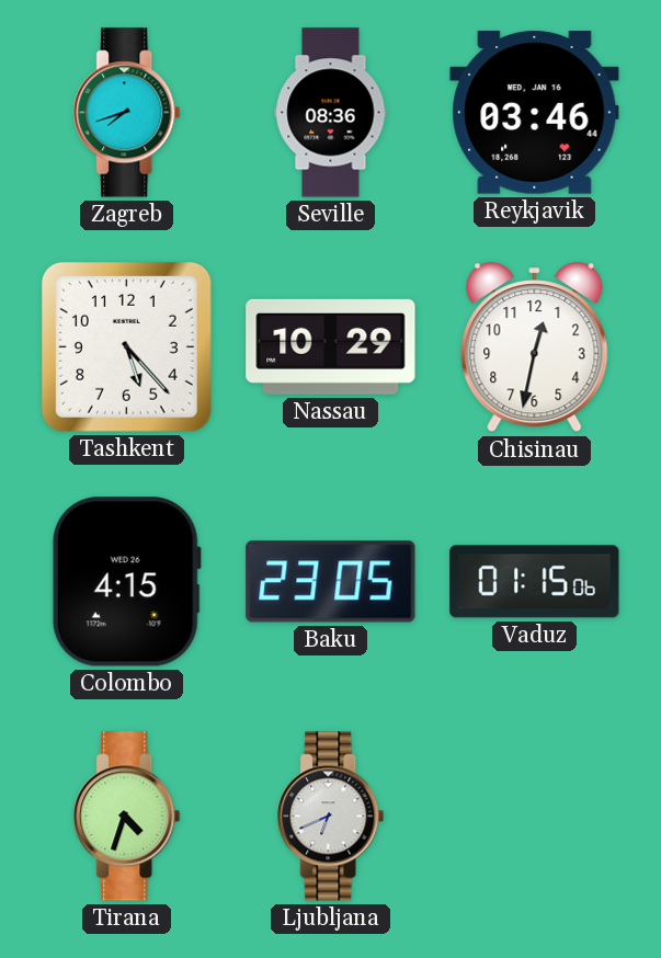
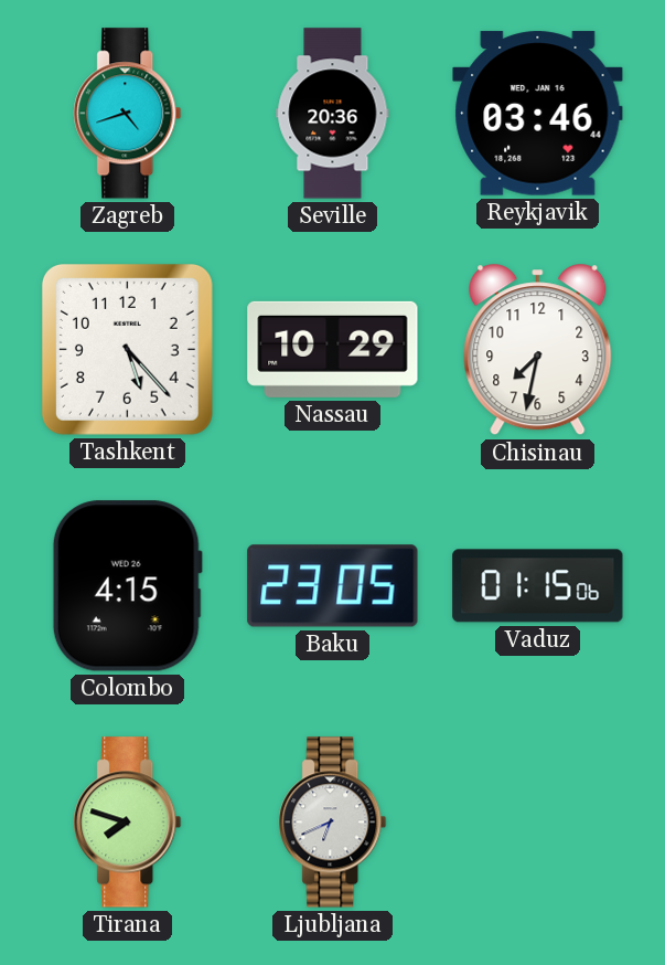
Zagreb: 7:42 -> 4:42
Seville: 08:36 -> 20:36
Chisinau: 12:32 -> 7:32
Tirana: 4:33 -> 7:48
